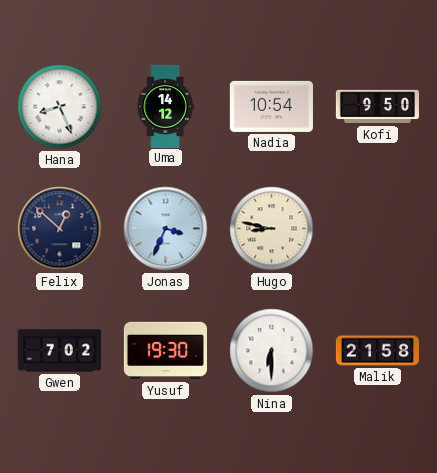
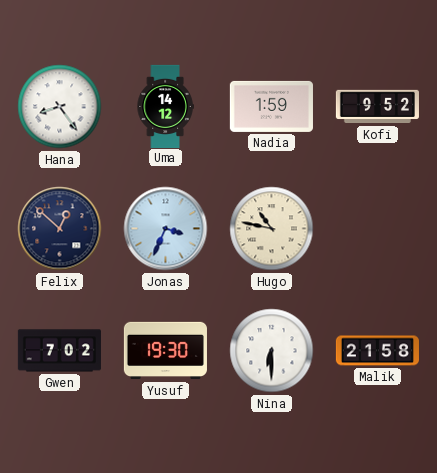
Hana: 8:26 -> 8:24
Nadia: 10:54 -> 1:59
Kofi: 9:50 -> 9:52
Hugo: 8:47 -> 10:47
